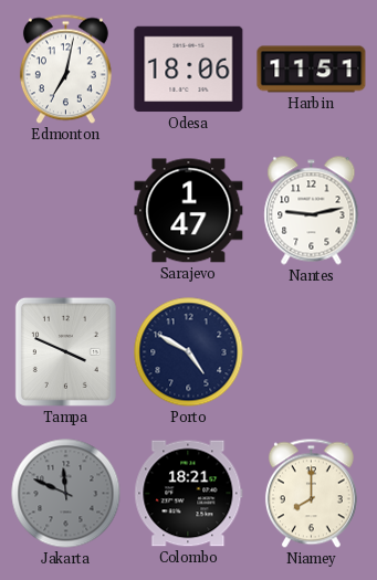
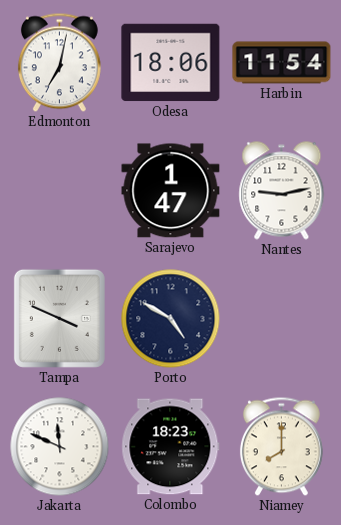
Harbin: 11:51 -> 11:54
Jakarta dial: grey -> white
Colombo: 18:21 -> 18:23
